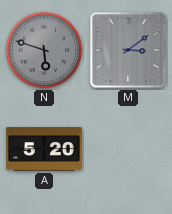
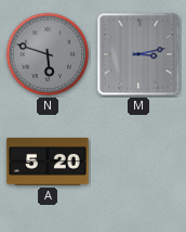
M: 3:09 -> 3:13
